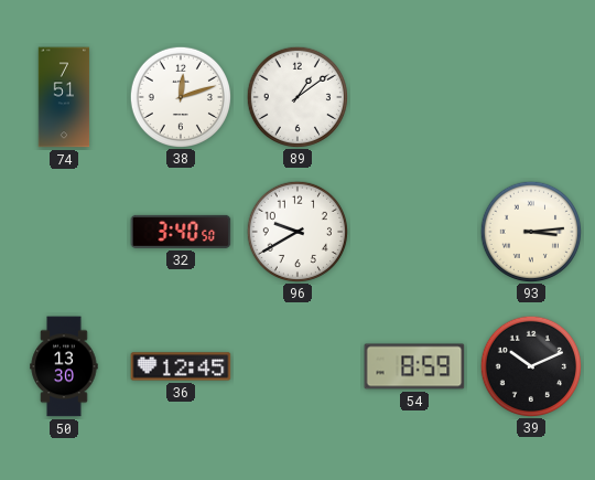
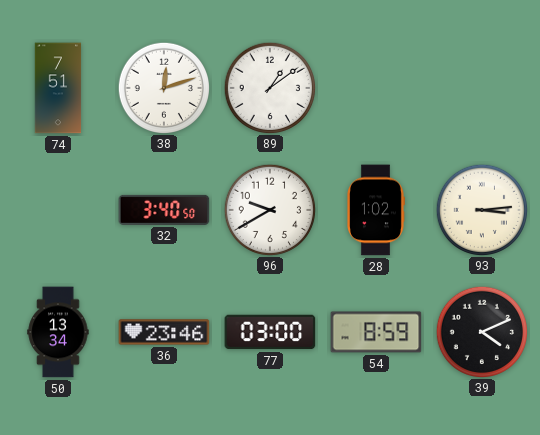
28: none -> 1:02
50: 13:30 -> 13:34
36: 12:45 -> 23:46
77: none -> 03:00
39: 10:11 -> 4:11
